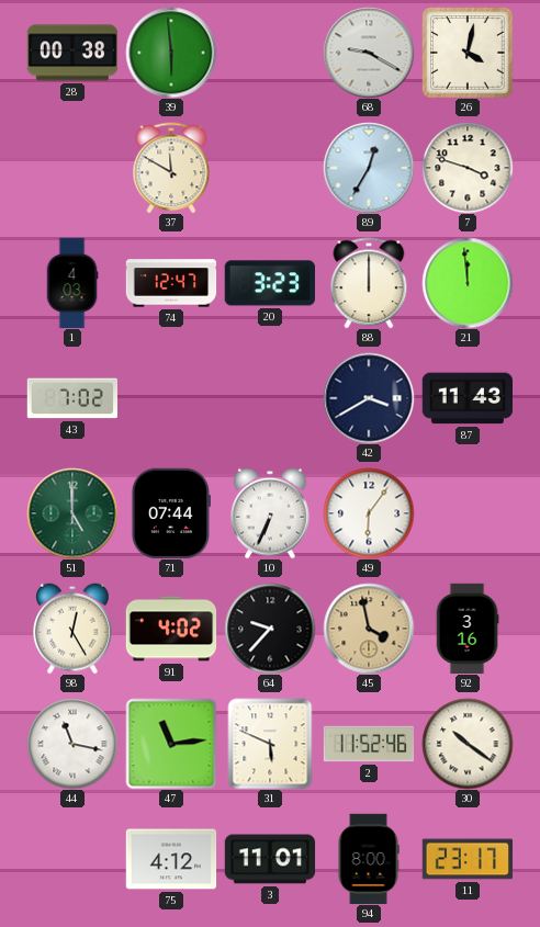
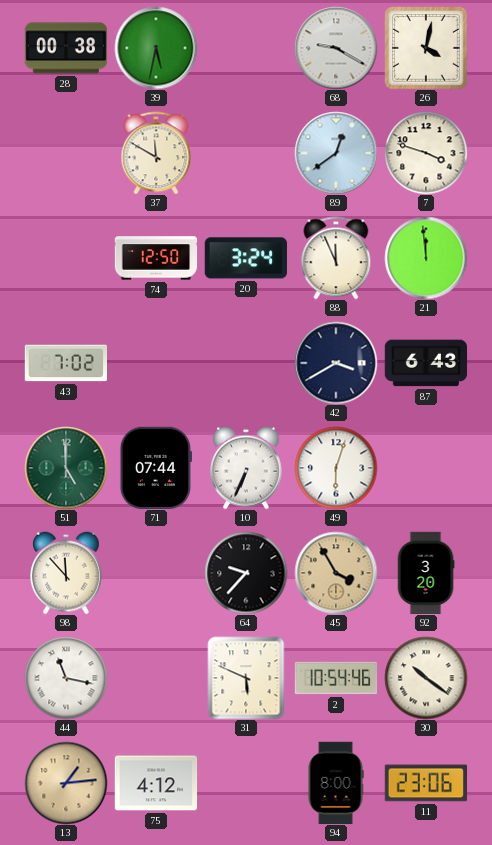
39: 5:59 -> 5:32
89: 12:35 -> 12:39
1: 4:03 -> none
74: 12:47 -> 12:50
20: 3:23 -> 3:24
88: 12:00 -> 11:56
87: 11:43 -> 6:43
49: 6:06 -> 6:03
98: 12:25 -> 11:53
91: 4:02 -> none
45: 3:58 -> 3:55
92: 3:16 -> 3:20
47: 11:14 -> none
2: 11:52 -> 10:54
13: none -> 1:14
3: 11:01 -> none
11: 23:17 -> 23:06
